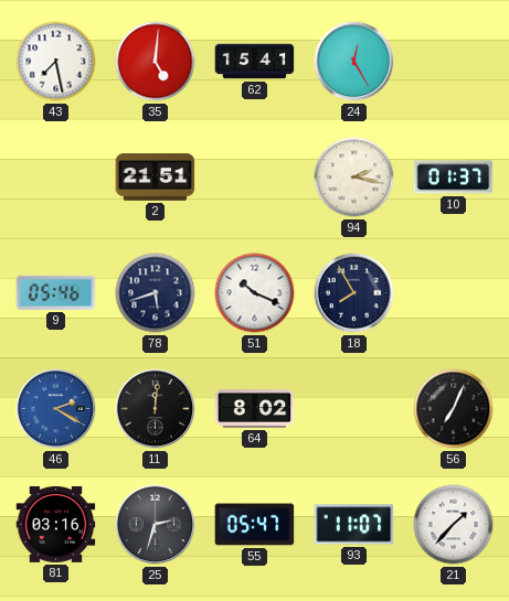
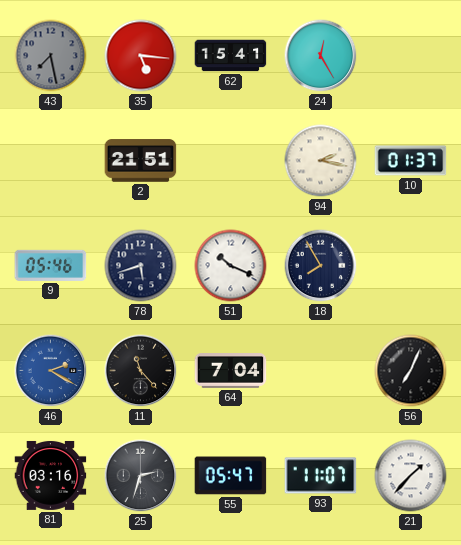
43 dial: white -> grey
35: 5:01 -> 5:16
11: 12:01 -> 11:23
64: 8:02 -> 7:04
